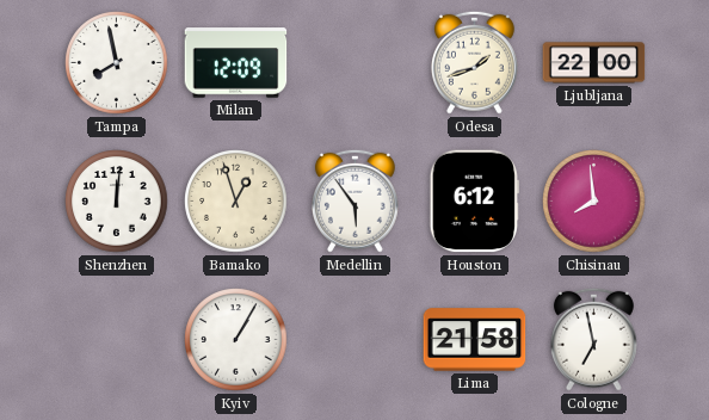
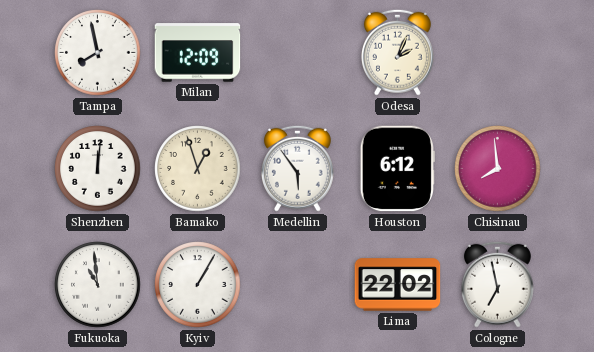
Odesa: 1:42 -> 2:04
Ljubljana: 22:00 -> none
Fukuoka: none -> 10:59
Lima: 21:58 -> 22:02
